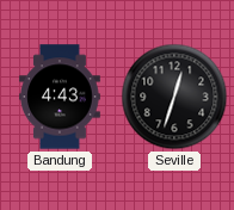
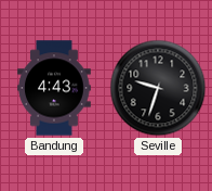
Seville: 12:33 -> 9:33
